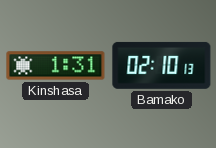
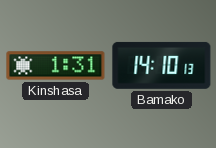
Bamako: 02:10 -> 14:10
